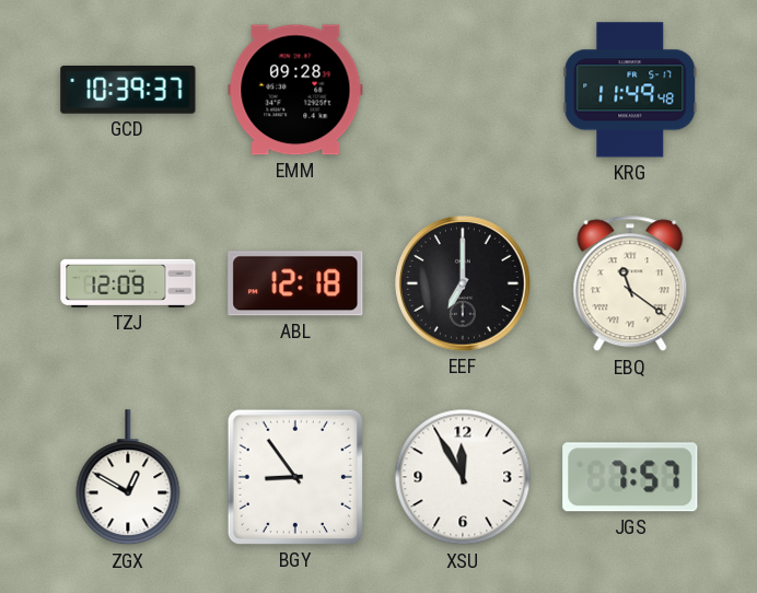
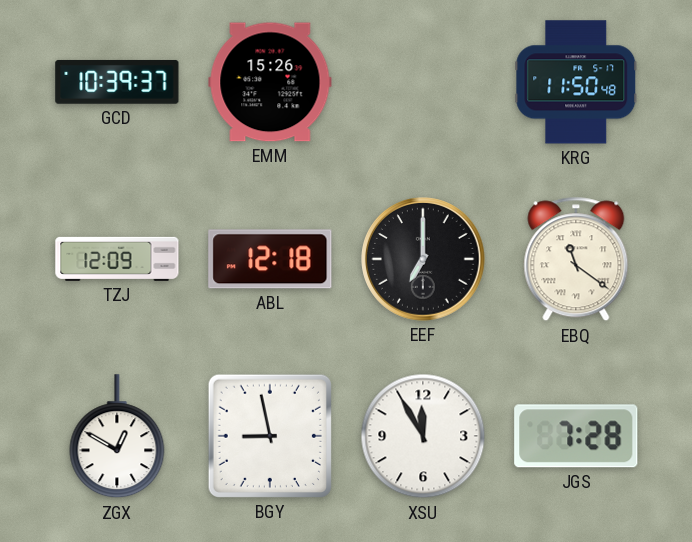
EMM: 09:28 -> 15:26
KRG: 11:49 -> 11:50
BGY: 8:54 -> 8:58
JGS: 7:57 -> 7:28
